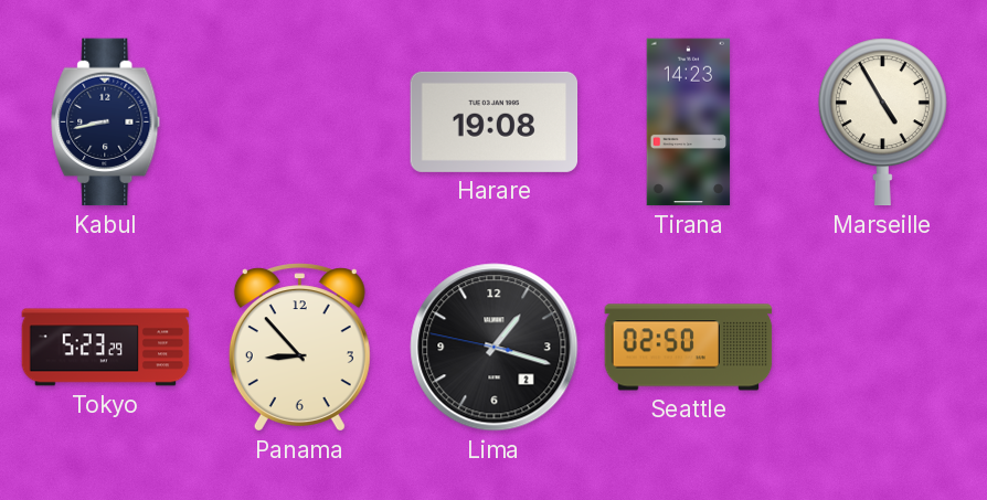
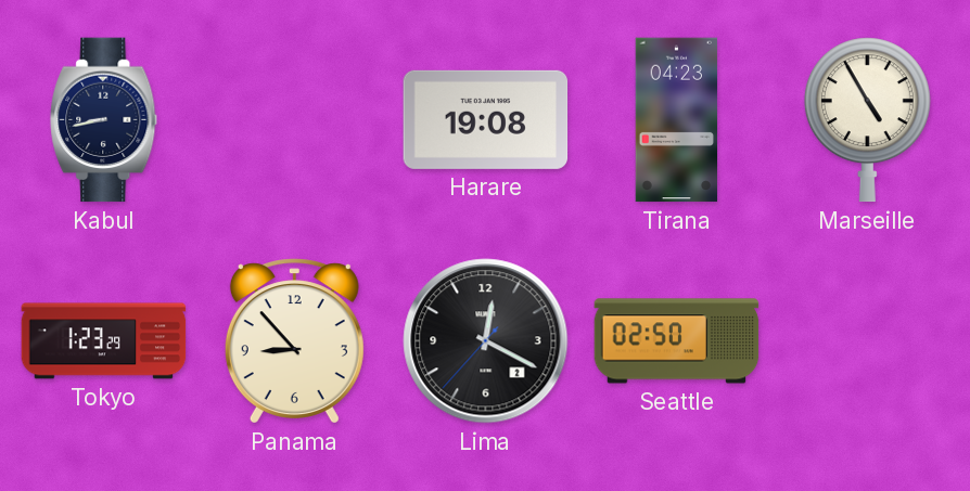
Tirana: 14:23 -> 04:23
Tokyo: 5:23 -> 1:23
Lima: 1:17 -> 12:19
